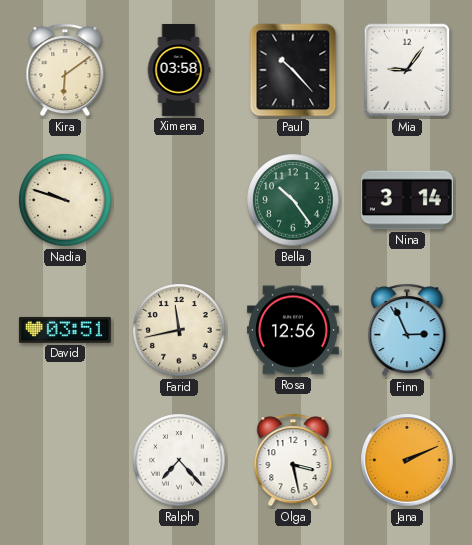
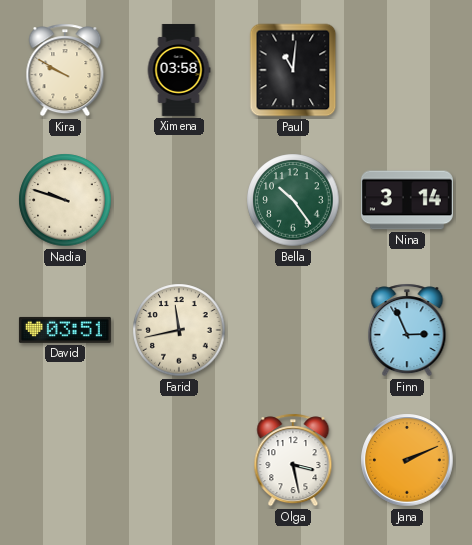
Kira: 6:09 -> 9:50
Paul: 10:23 -> 11:01
Mia: 9:06 -> none
Rosa: 12:56 -> none
Ralph: 7:23 -> none
